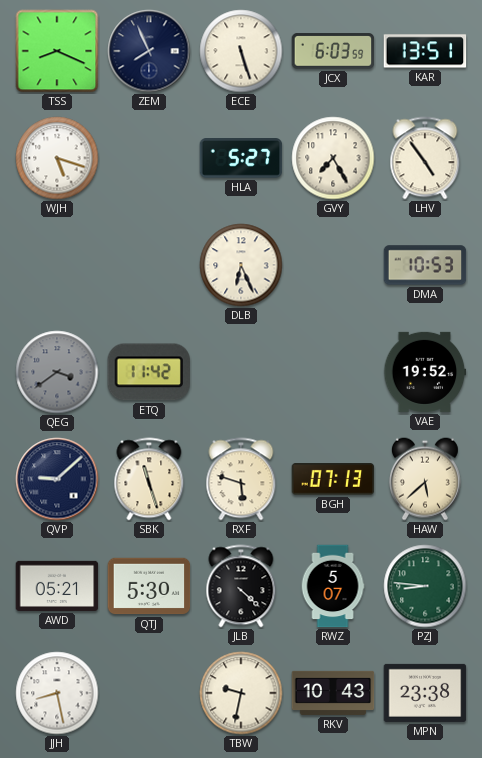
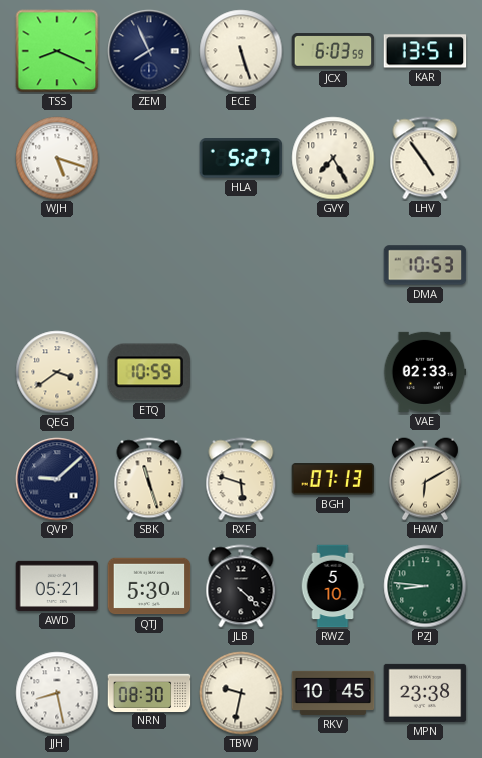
DLB: 6:26 -> none
QEG dial: grey -> cream
ETQ: 11:42 -> 10:59
VAE: 19:52 -> 02:33
HAW: 5:38 -> 6:10
RWZ: 5:07 -> 5:10
NRN: none -> 08:30
RKV: 10:43 -> 10:45
